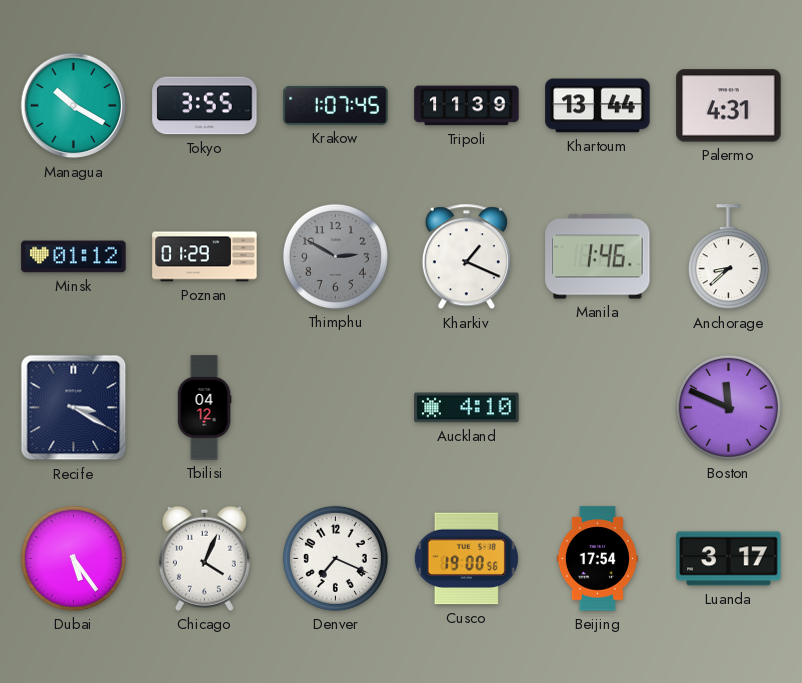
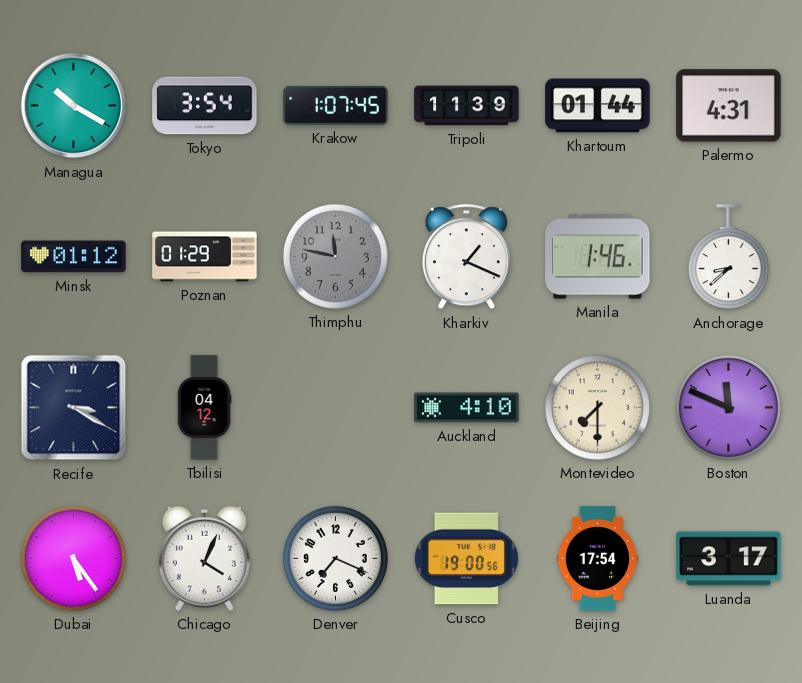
Tokyo: 3:55 -> 3:54
Khartoum: 13:44 -> 01:44
Thimphu: 2:50 -> 11:47
Montevideo: none -> 7:30
